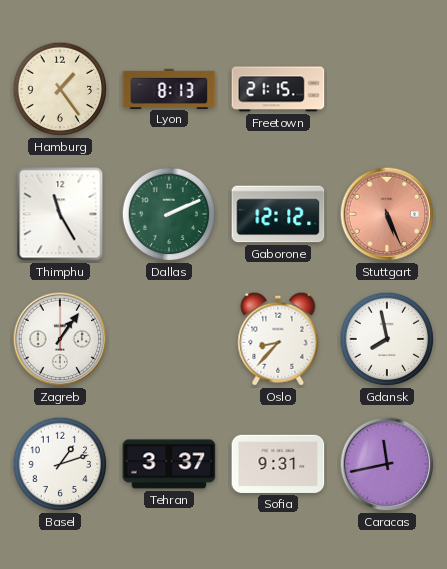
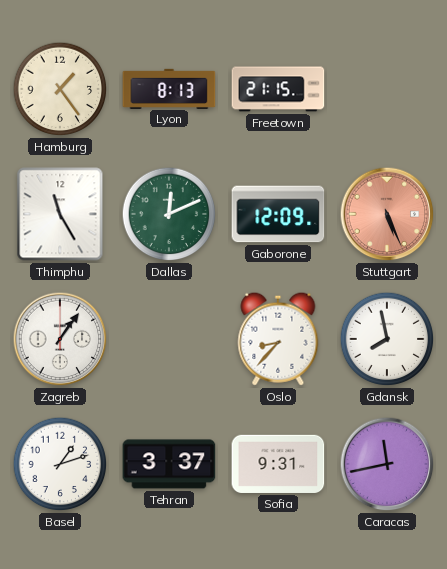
Dallas: 2:11 -> 12:11
Gaborone: 12:12 -> 12:09
